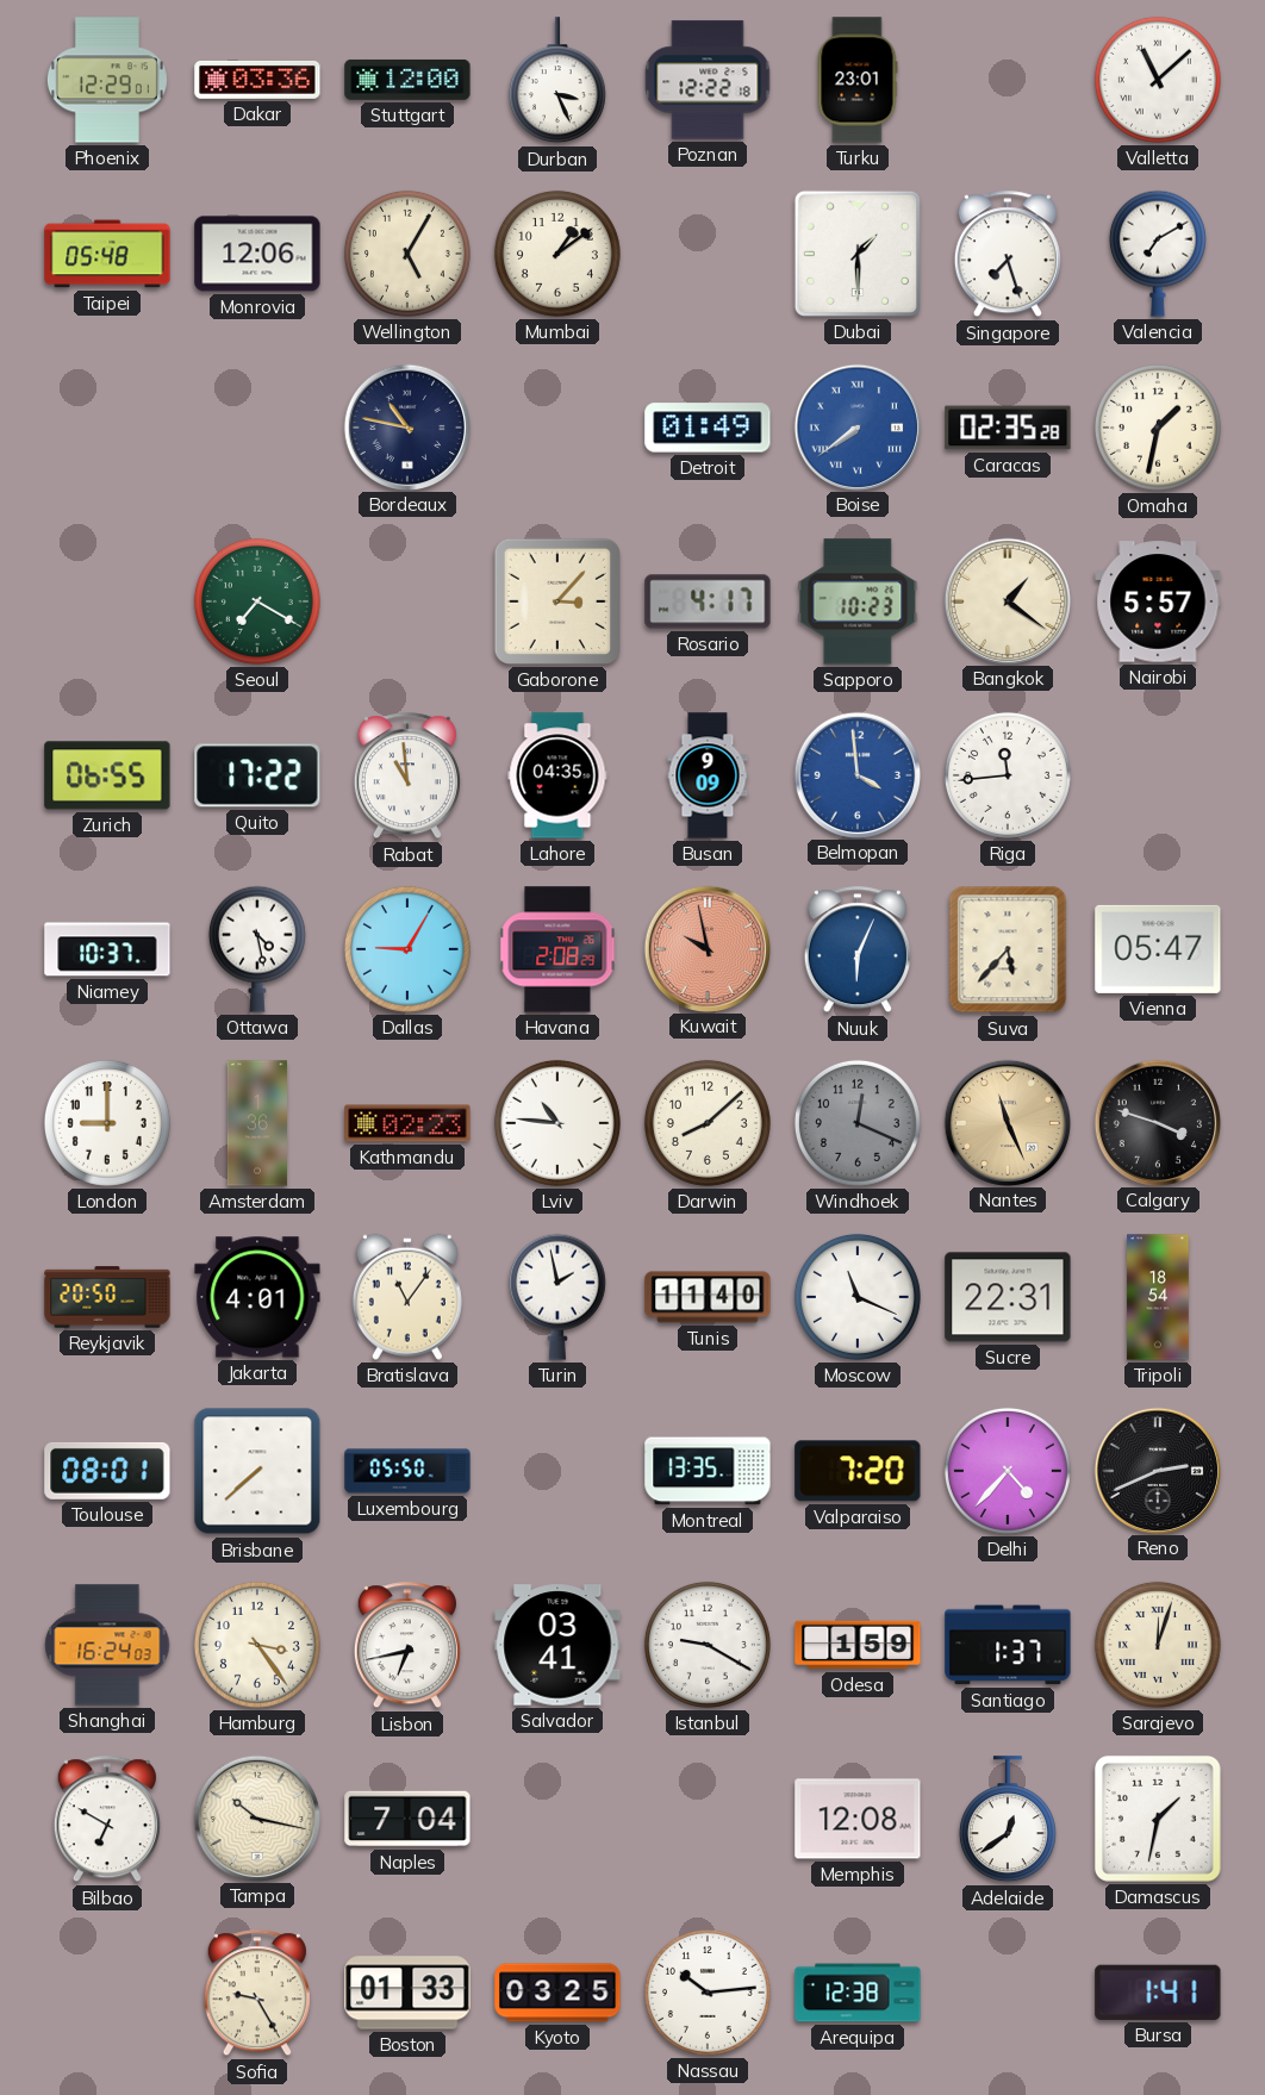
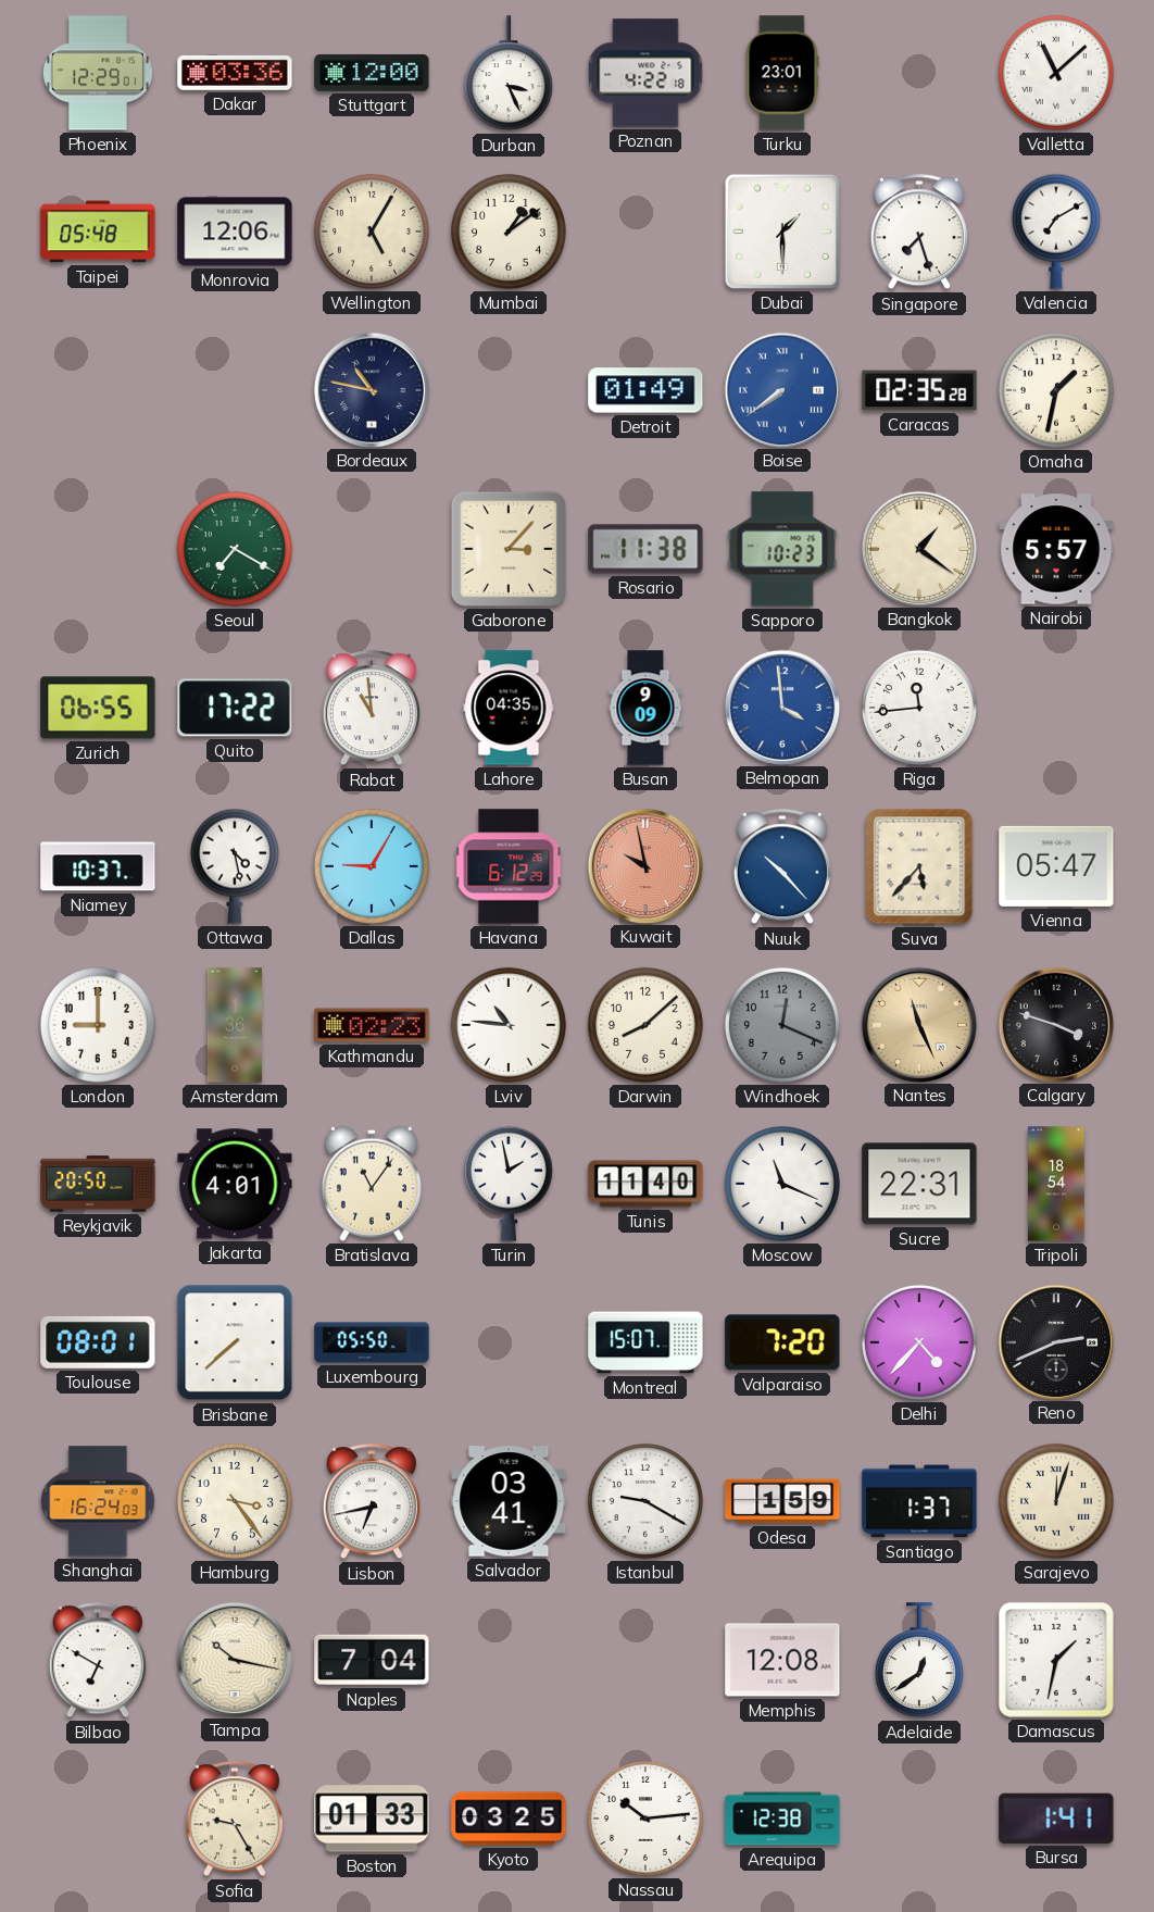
Poznan: 12:22 -> 4:22
Rosario: 4:17 -> 11:38
Havana: 2:08 -> 6:12
Nuuk: 6:04 -> 10:23
Montreal: 13:35 -> 15:07
